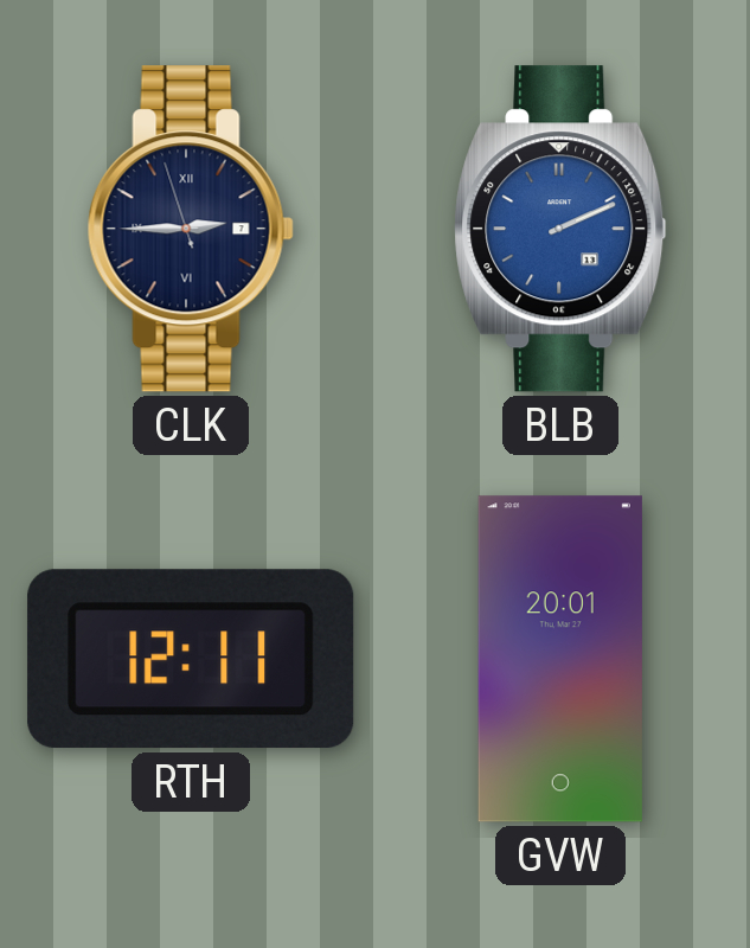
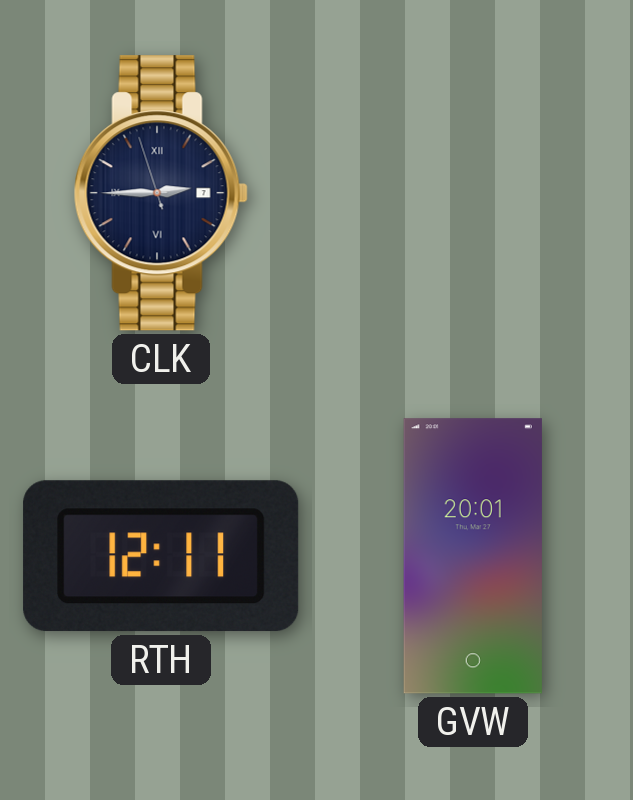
BLB: 2:11 -> none
